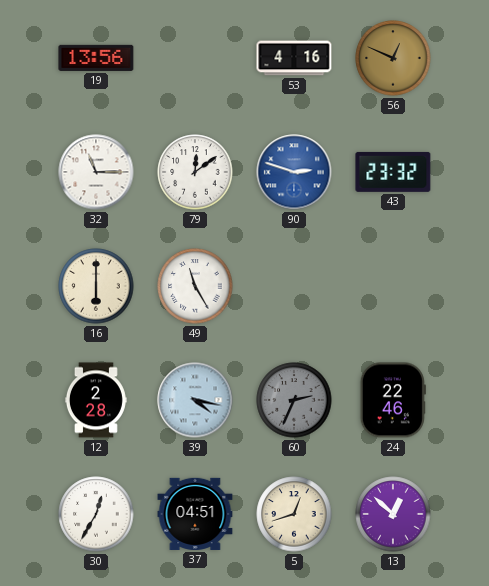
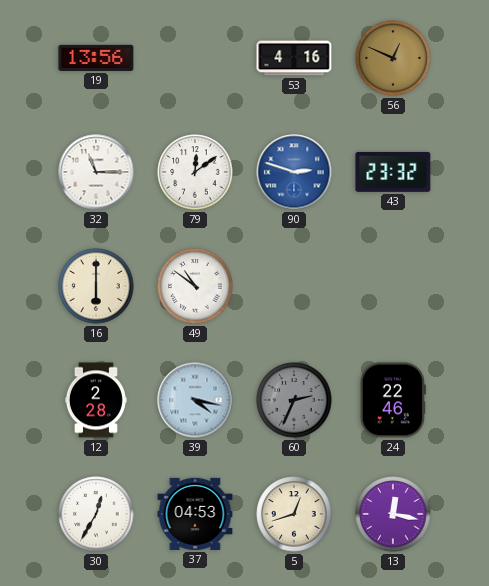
49: 11:25 -> 10:51
37: 04:51 -> 04:53
13: 12:52 -> 12:17
